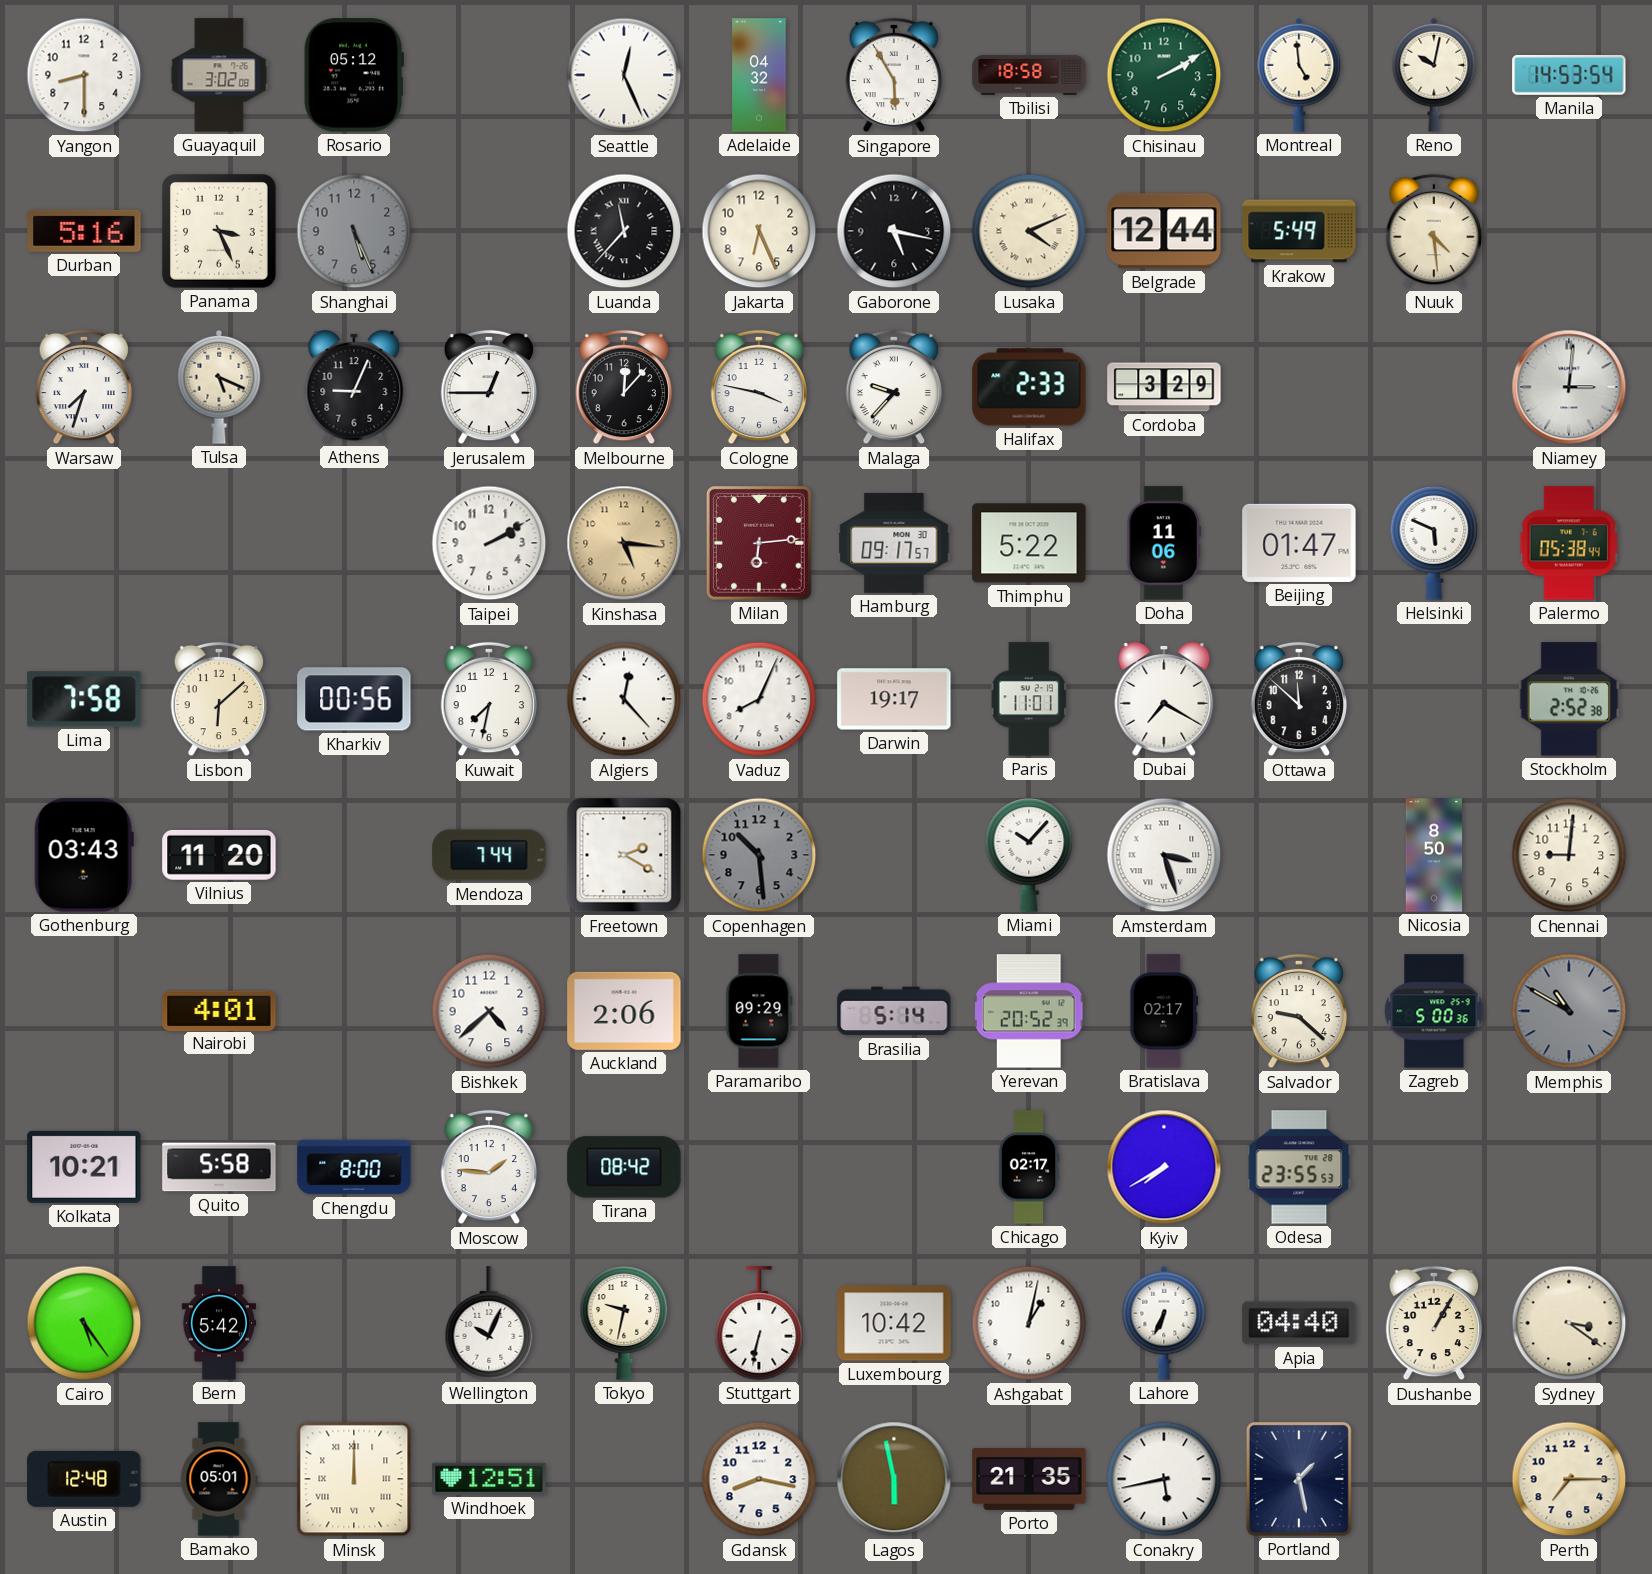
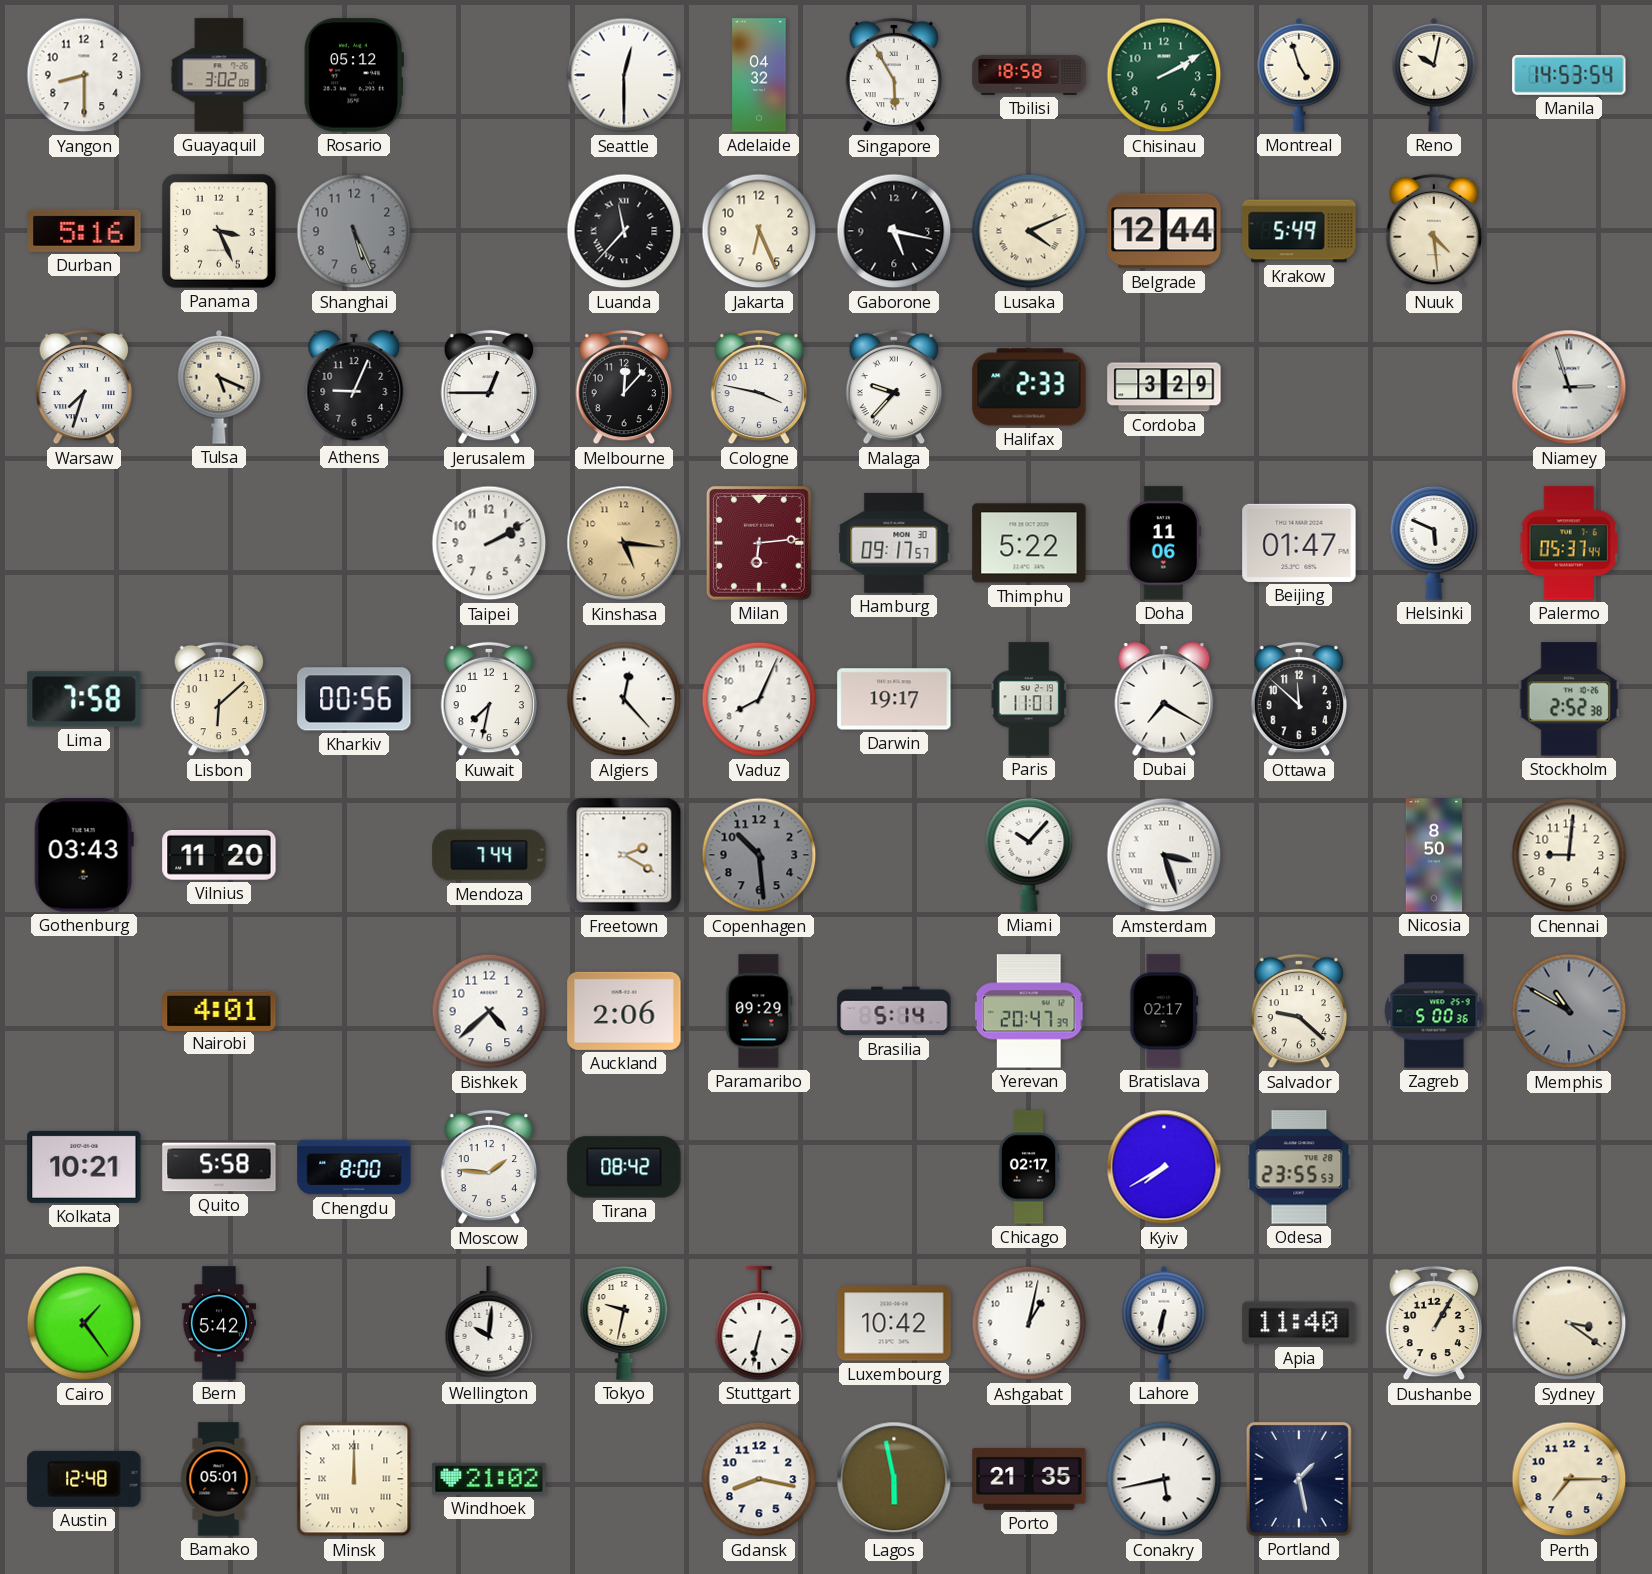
Seattle: 12:26 -> 12:30
Montreal: 4:59 -> 4:57
Niamey: 3:01 -> 2:57
Palermo: 05:38 -> 05:37
Yerevan: 20:52 -> 20:47
Cairo: 5:24 -> 1:24
Wellington: 10:04 -> 10:01
Lahore: 6:34 -> 6:32
Apia: 04:40 -> 11:40
Windhoek: 12:51 -> 21:02
